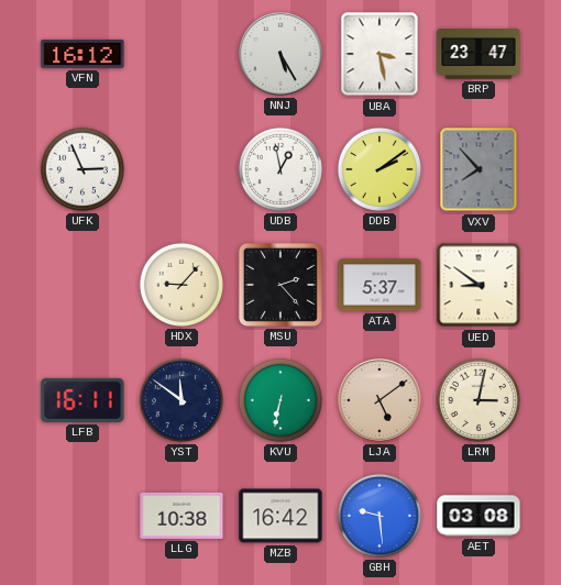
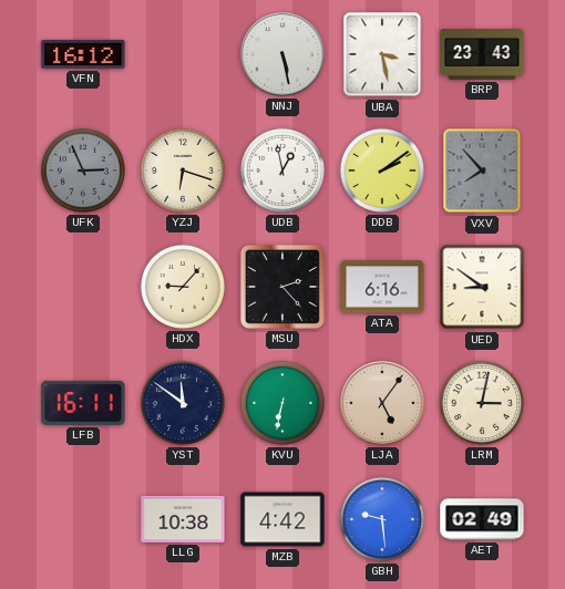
NNJ: 5:25 -> 5:28
BRP: 23:47 -> 23:43
UFK dial: white -> grey
YZJ: none -> 6:18
ATA: 5:37 -> 6:16
LJA: 5:09 -> 5:06
MZB: 16:42 -> 4:42
AET: 03:08 -> 02:49
